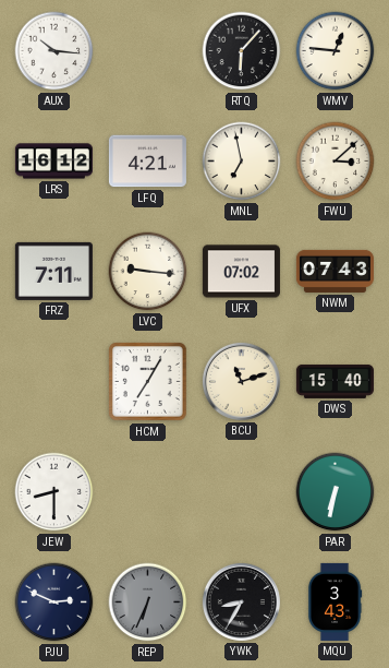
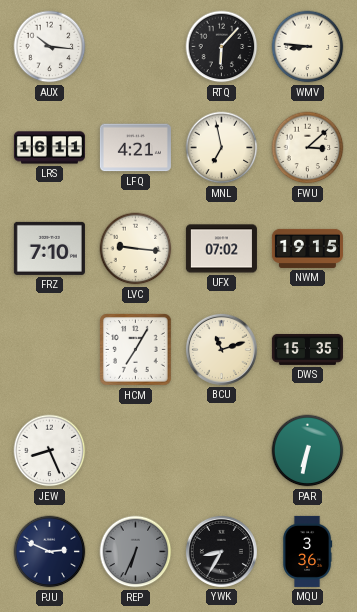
WMV: 12:46 -> 8:46
LRS: 16:12 -> 16:11
FRZ: 7:11 -> 7:10
NWM: 07:43 -> 19:15
DWS: 15:40 -> 15:35
JEW: 8:30 -> 8:26
MQU: 3:43 -> 3:36
